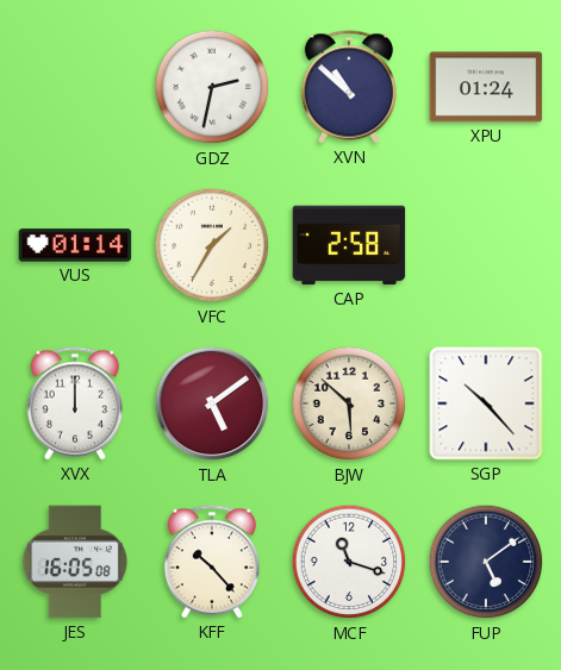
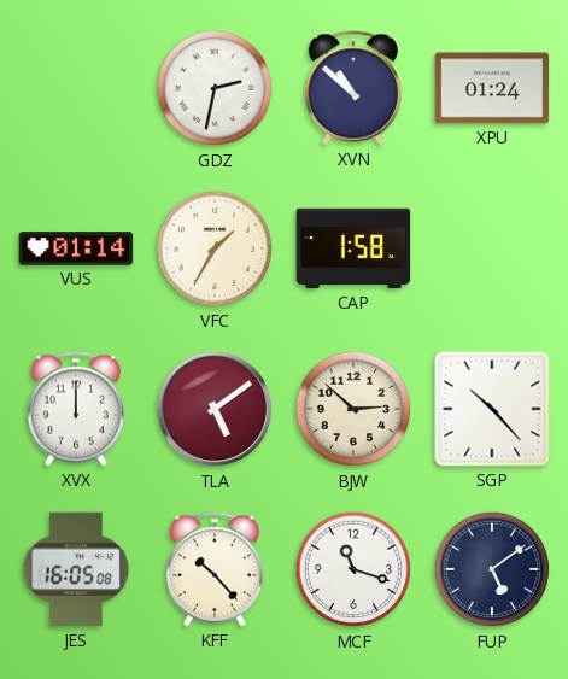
CAP: 2:58 -> 1:58
BJW: 5:52 -> 2:52
